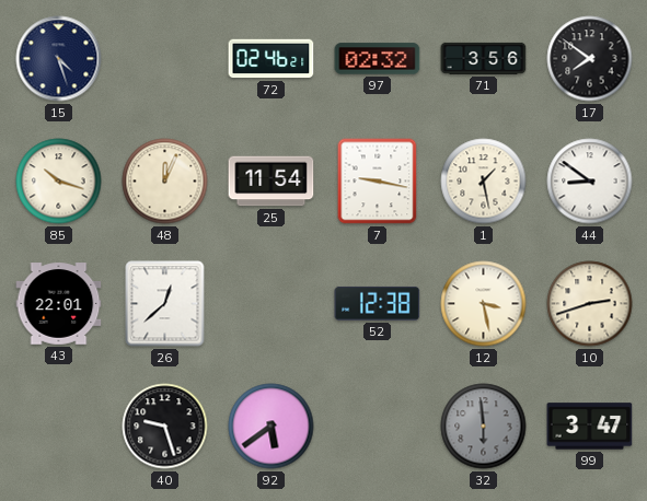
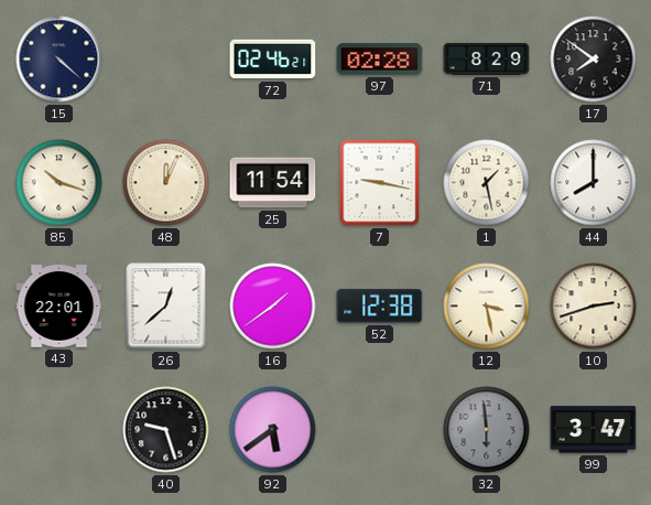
15: 4:27 -> 4:22
97: 02:32 -> 02:28
71: 3:56 -> 8:29
44: 8:51 -> 8:00
16: none -> 1:39
